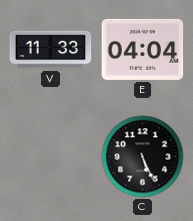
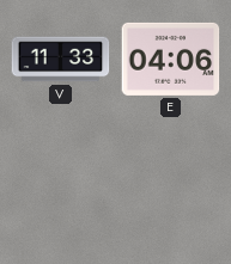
E: 04:04 -> 04:06
C: 5:26 -> none
